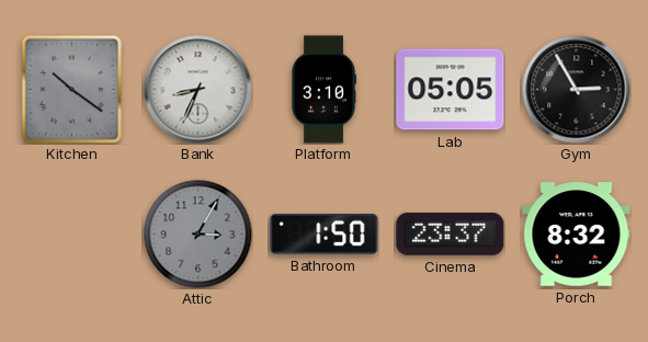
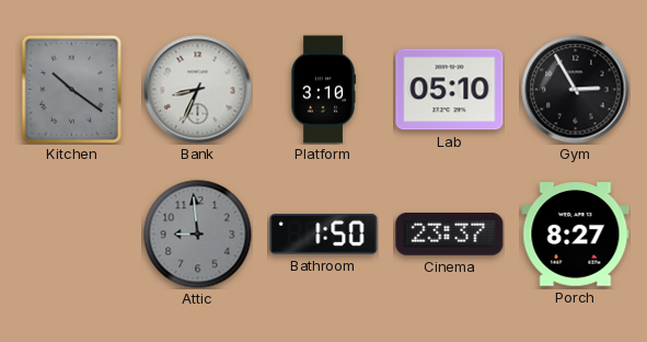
Lab: 05:05 -> 05:10
Attic: 3:05 -> 8:59
Porch: 8:32 -> 8:27
